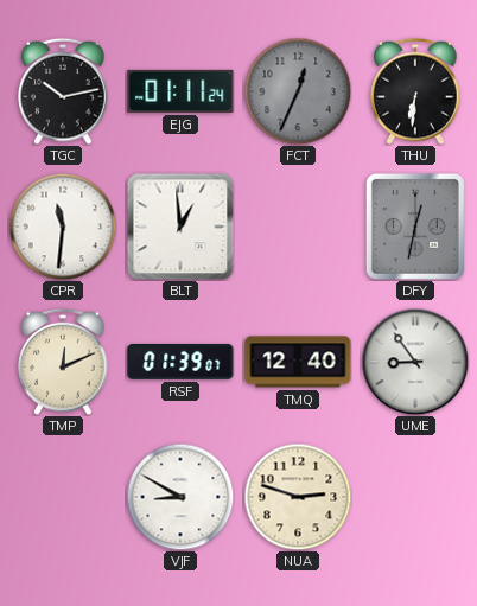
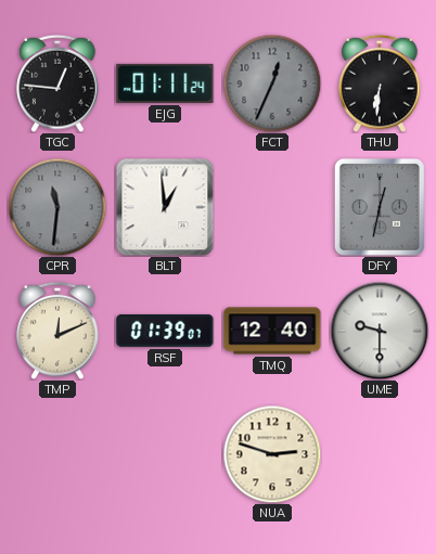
TGC: 10:13 -> 12:46
CPR dial: white -> grey
UME: 8:54 -> 9:30
VJF: 8:50 -> none
